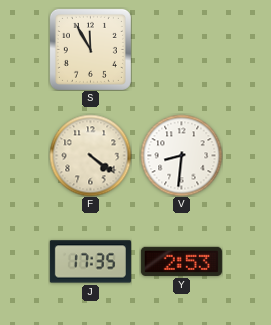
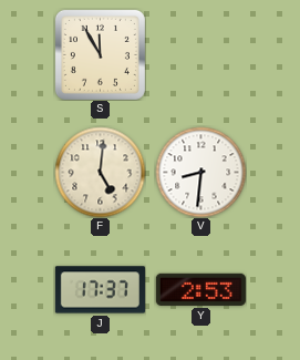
F: 4:21 -> 5:01
J: 17:35 -> 17:37
